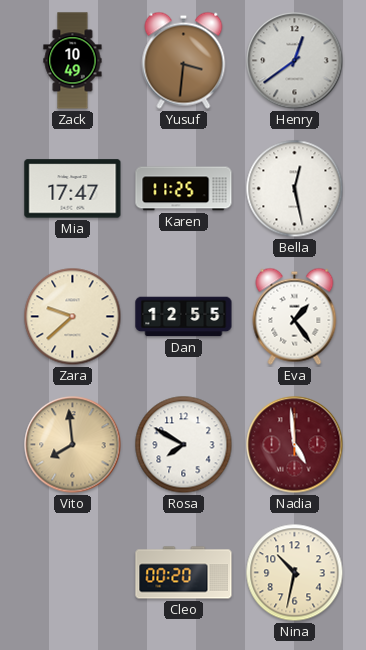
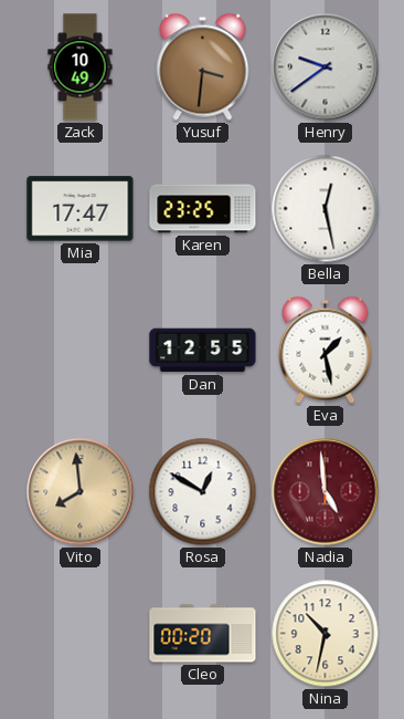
Henry: 12:39 -> 9:39
Karen: 11:25 -> 23:25
Zara: 9:38 -> none
Eva: 1:24 -> 1:28
Rosa: 7:50 -> 12:50
